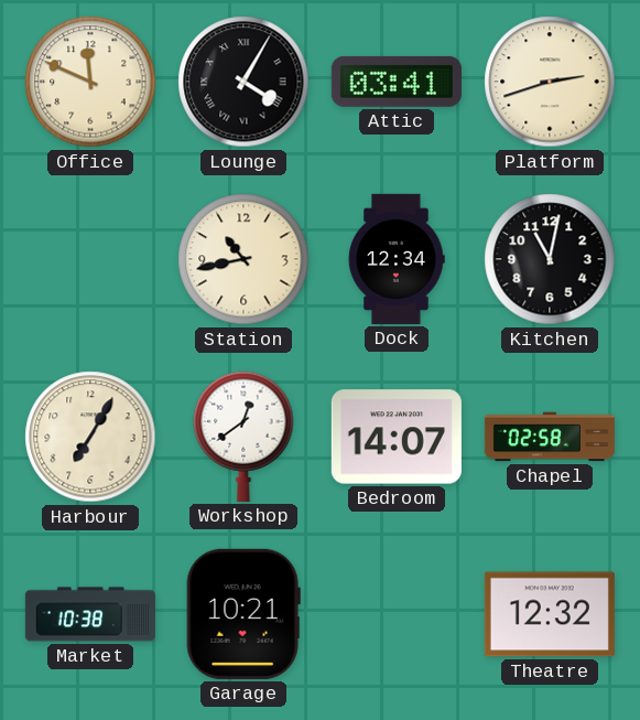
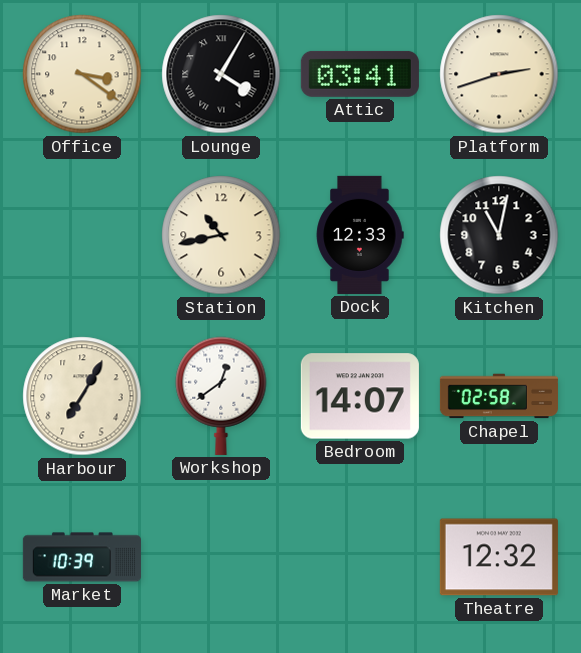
Office: 11:49 -> 3:21
Dock: 12:34 -> 12:33
Market: 10:38 -> 10:39
Garage: 10:21 -> none
